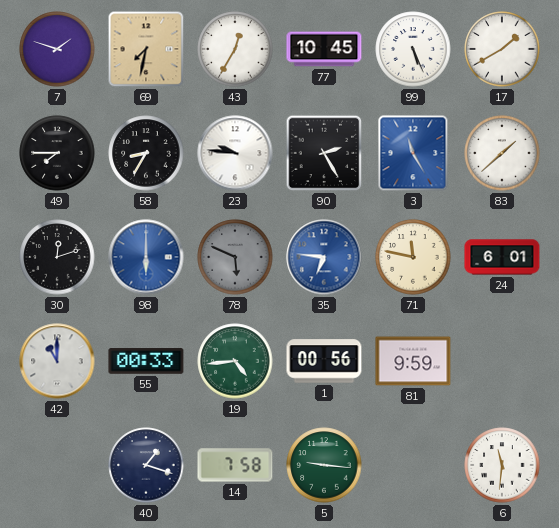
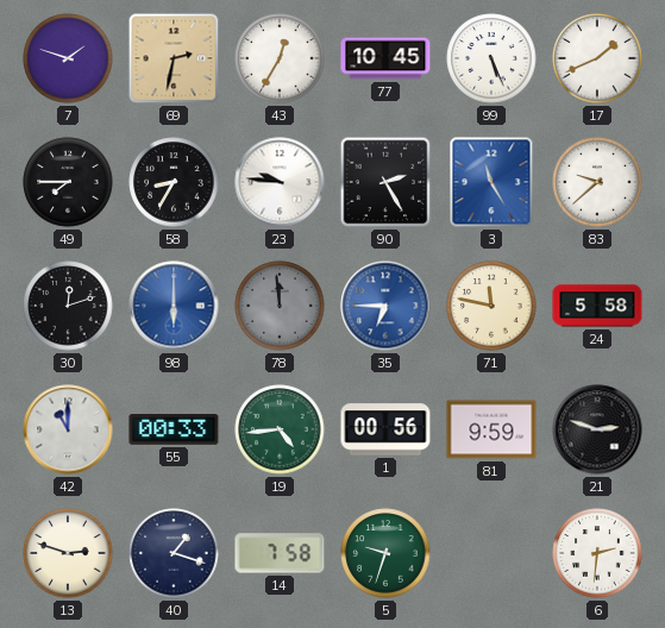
69: 7:32 -> 2:32
17: 1:40 -> 1:41
83: 1:38 -> 9:38
78: 5:49 -> 11:59
35: 6:46 -> 6:45
24: 6:01 -> 5:58
21: none -> 2:48
13: none -> 2:48
5: 9:16 -> 9:33
6: 11:31 -> 2:31
